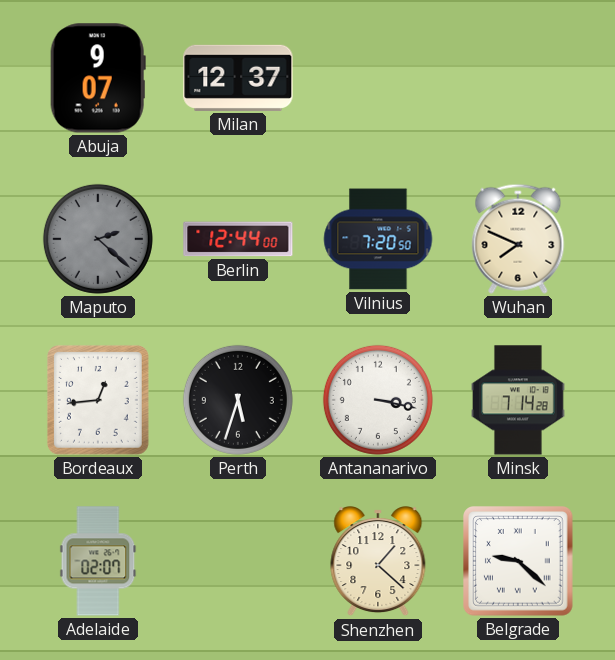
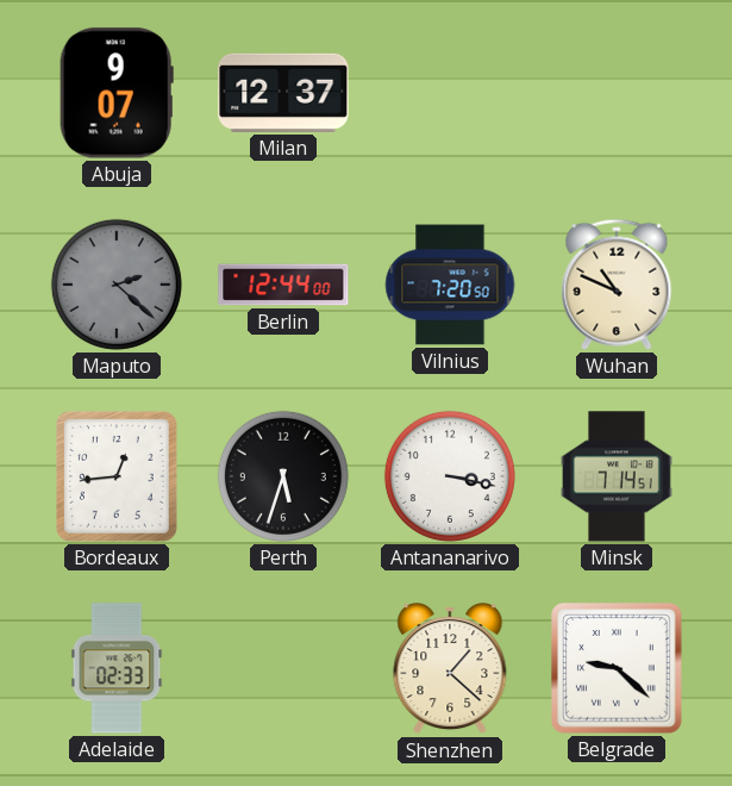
Wuhan: 7:49 -> 10:49
Minsk: 7:14:28 -> 7:14:51
Adelaide: 02:07 -> 02:33
